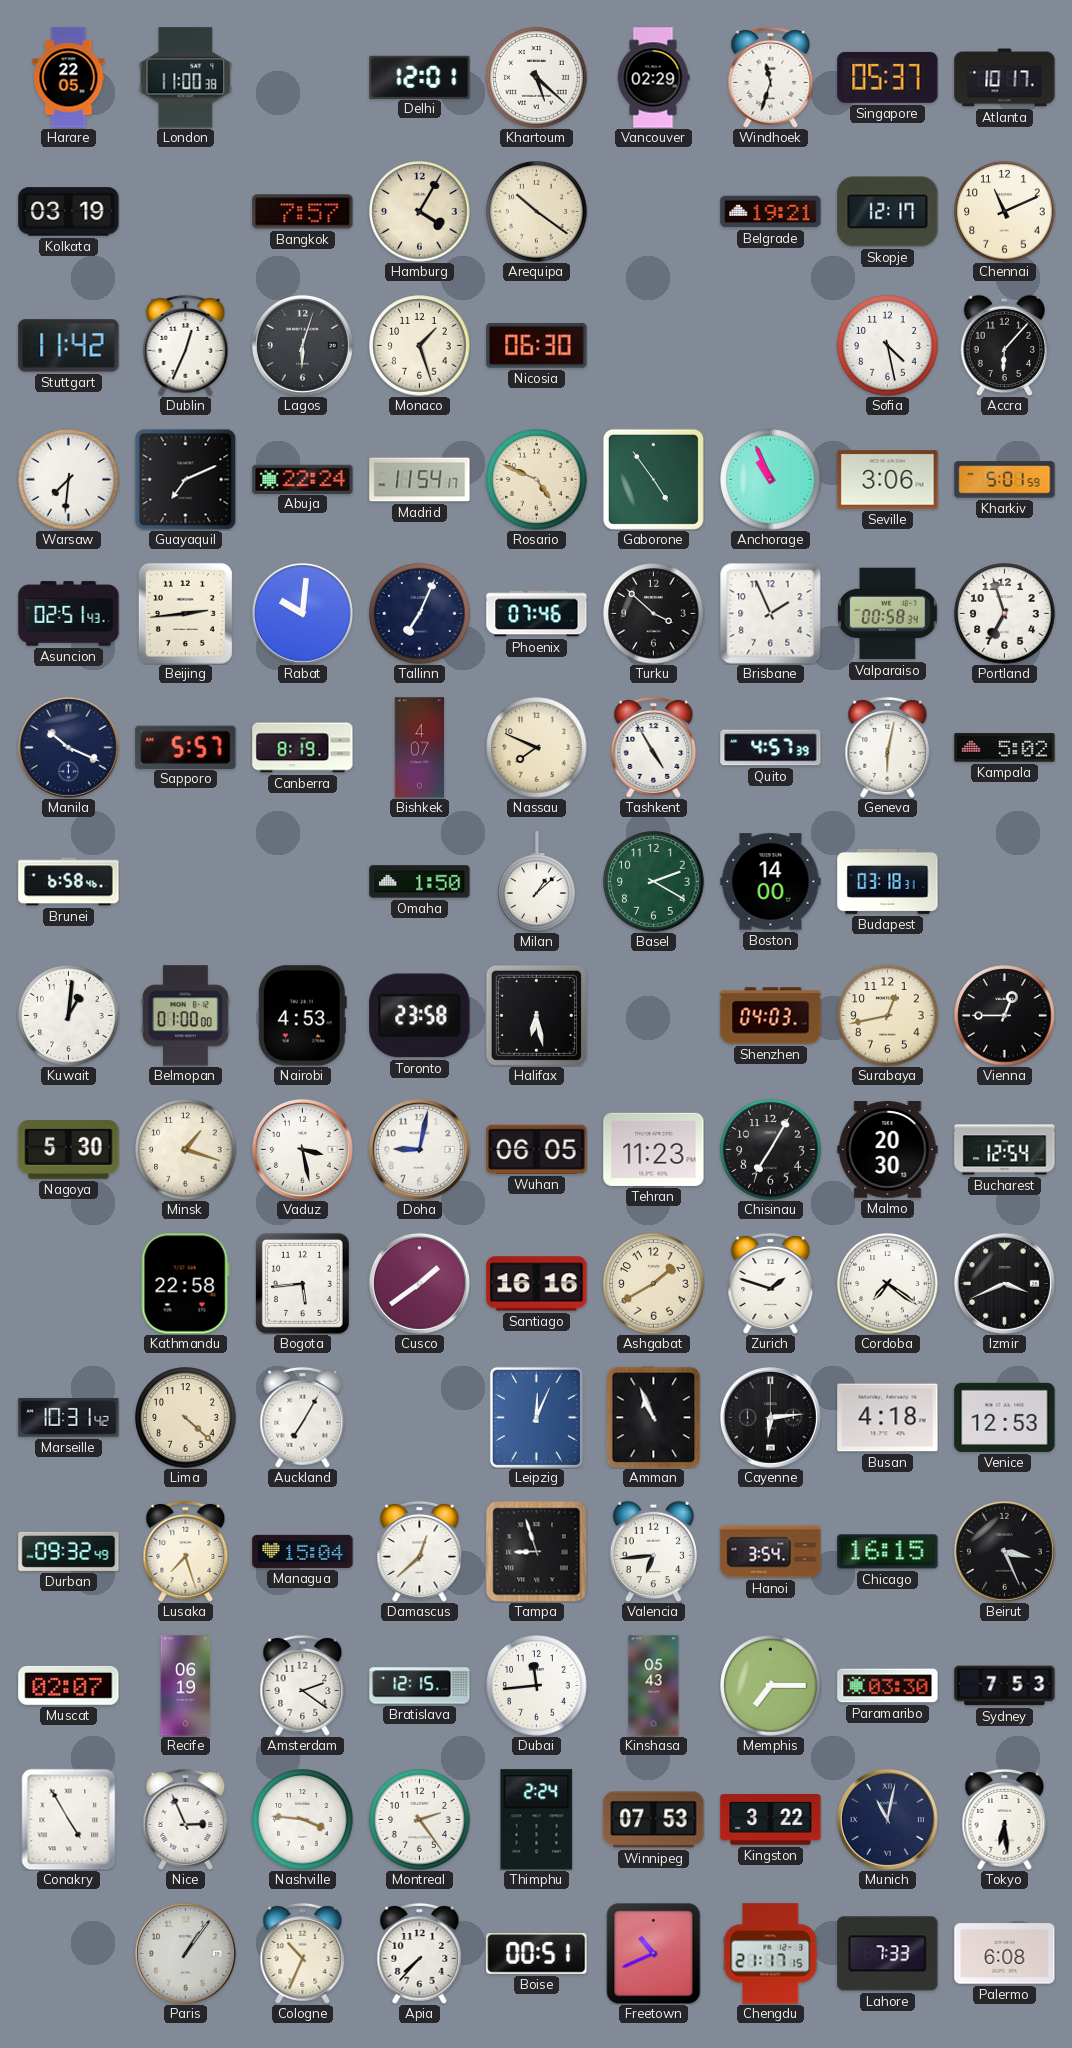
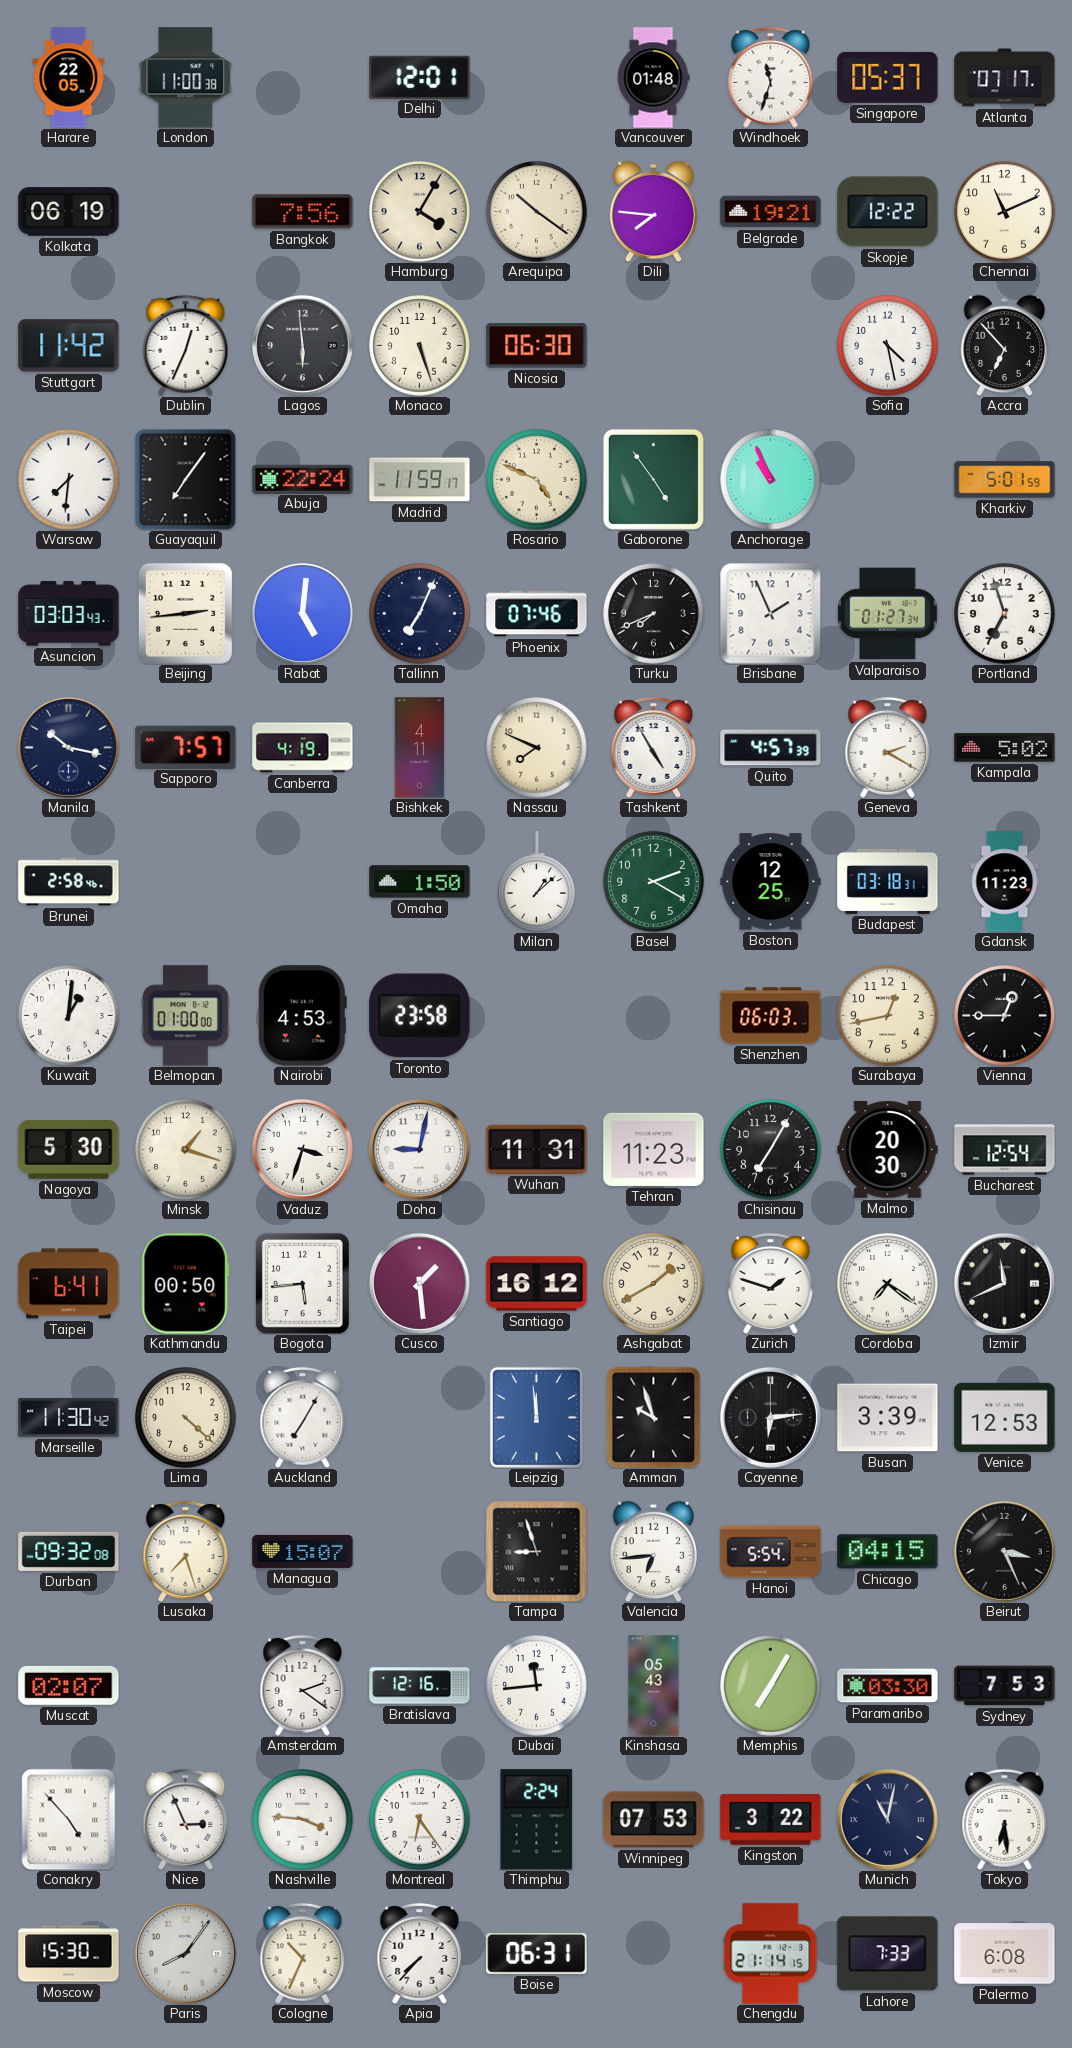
Khartoum: 5:22 -> none
Vancouver: 02:29 -> 01:48
Atlanta: 10:17 -> 07:17
Kolkata: 03:19 -> 06:19
Bangkok: 7:57 -> 7:56
Dili: none -> 7:46
Skopje: 12:17 -> 12:22
Lagos: 6:03 -> 5:59
Monaco: 1:27 -> 5:27
Accra: 6:07 -> 6:53
Guayaquil: 7:11 -> 7:06
Madrid: 11:54 -> 11:59
Seville: 3:06 -> none
Asuncion: 02:51 -> 03:03
Rabat: 10:01 -> 5:01
Turku: 3:52 -> 7:41
Valparaiso: 00:58 -> 01:27
Manila: 10:19 -> 10:17
Sapporo: 5:57 -> 7:57
Canberra: 8:19 -> 4:19
Bishkek: 4:07 -> 4:11
Geneva: 6:02 -> 2:20
Brunei: 6:58 -> 2:58
Boston: 14:00 -> 12:25
Gdansk: none -> 11:23
Halifax: 6:28 -> none
Shenzhen: 04:03 -> 06:03
Vaduz: 3:28 -> 3:33
Wuhan: 06:05 -> 11:31
Taipei: none -> 6:41
Kathmandu: 22:58 -> 00:50
Cusco: 1:39 -> 1:29
Santiago: 16:16 -> 16:12
Izmir: 3:41 -> 11:41
Marseille: 10:31 -> 11:30
Leipzig: 12:04 -> 11:59
Amman: 10:56 -> 9:57
Busan: 4:18 -> 3:39
Durban: 09:32:49 -> 09:32:08
Managua: 15:04 -> 15:07
Damascus: 12:38 -> none
Hanoi: 3:54 -> 5:54
Chicago: 16:15 -> 04:15
Recife: 06:19 -> none
Bratislava: 12:15 -> 12:16
Memphis: 7:15 -> 7:05
Conakry: 4:55 -> 4:53
Montreal: 2:24 -> 6:24
Moscow: none -> 15:30
Paris: 1:06 -> 8:06
Boise: 00:51 -> 06:31
Freetown: 10:41 -> none
Chengdu: 21:17 -> 21:14
